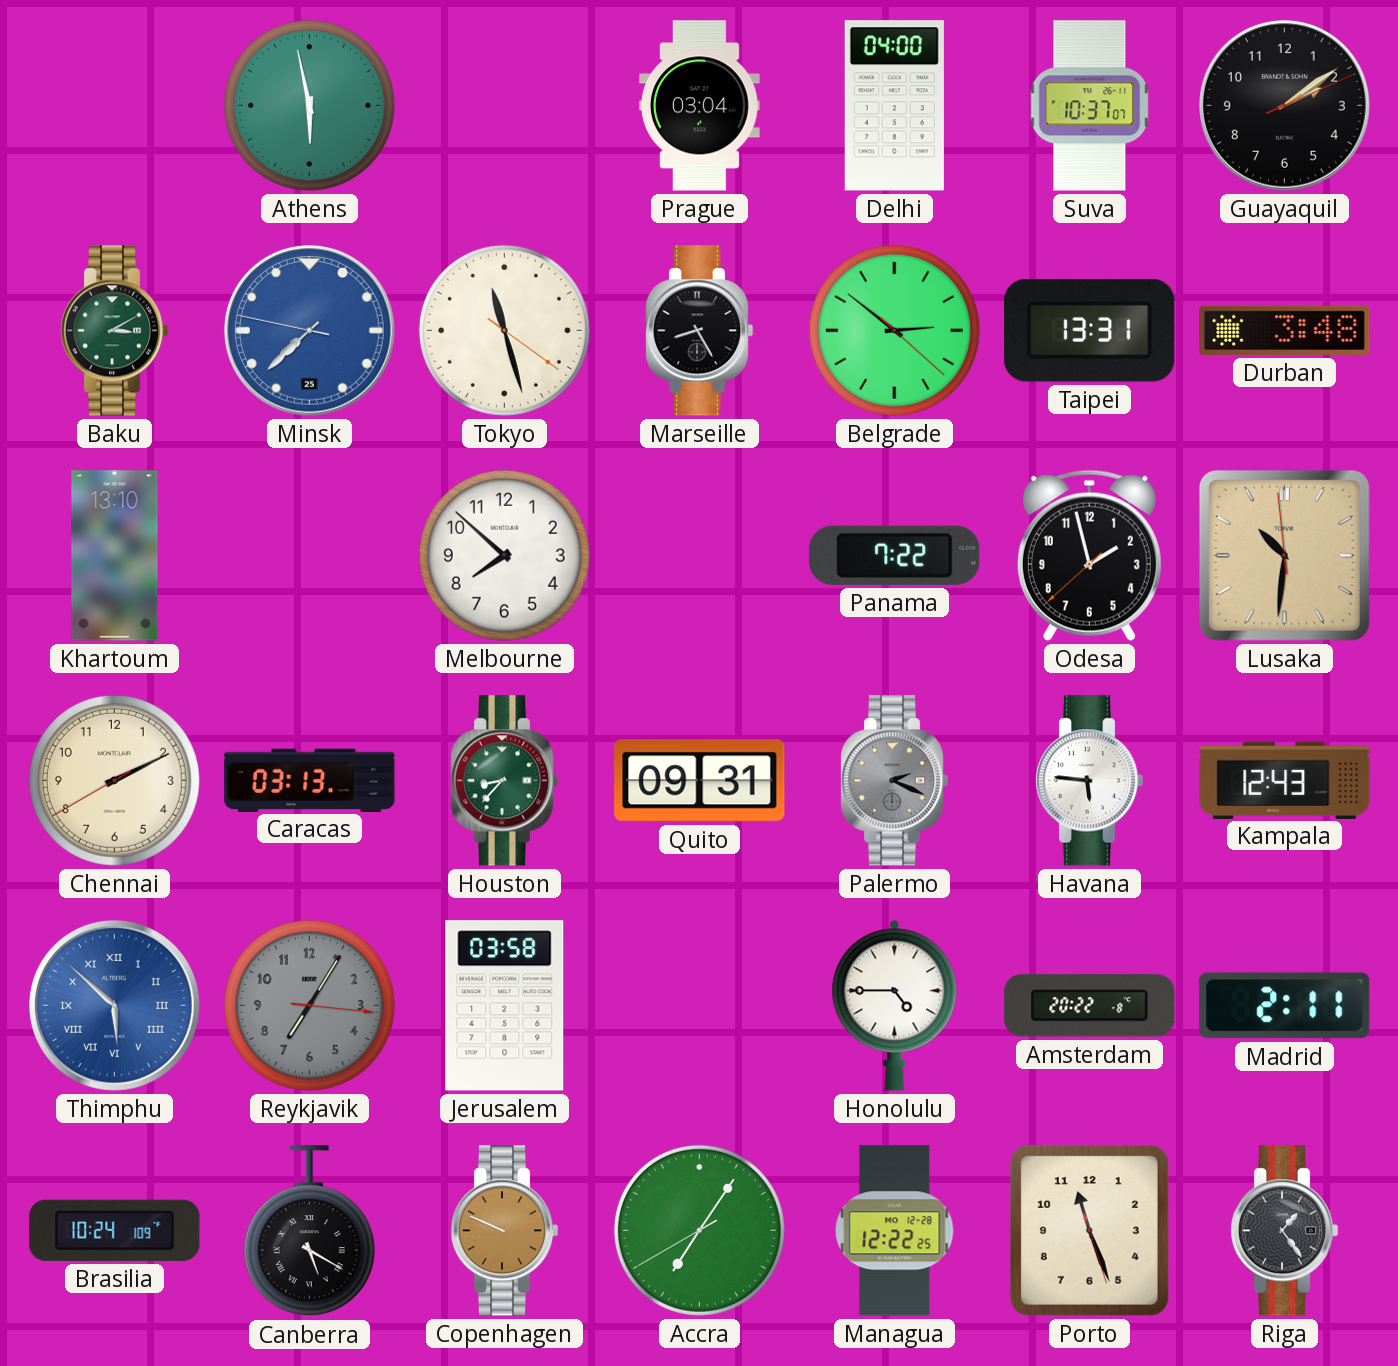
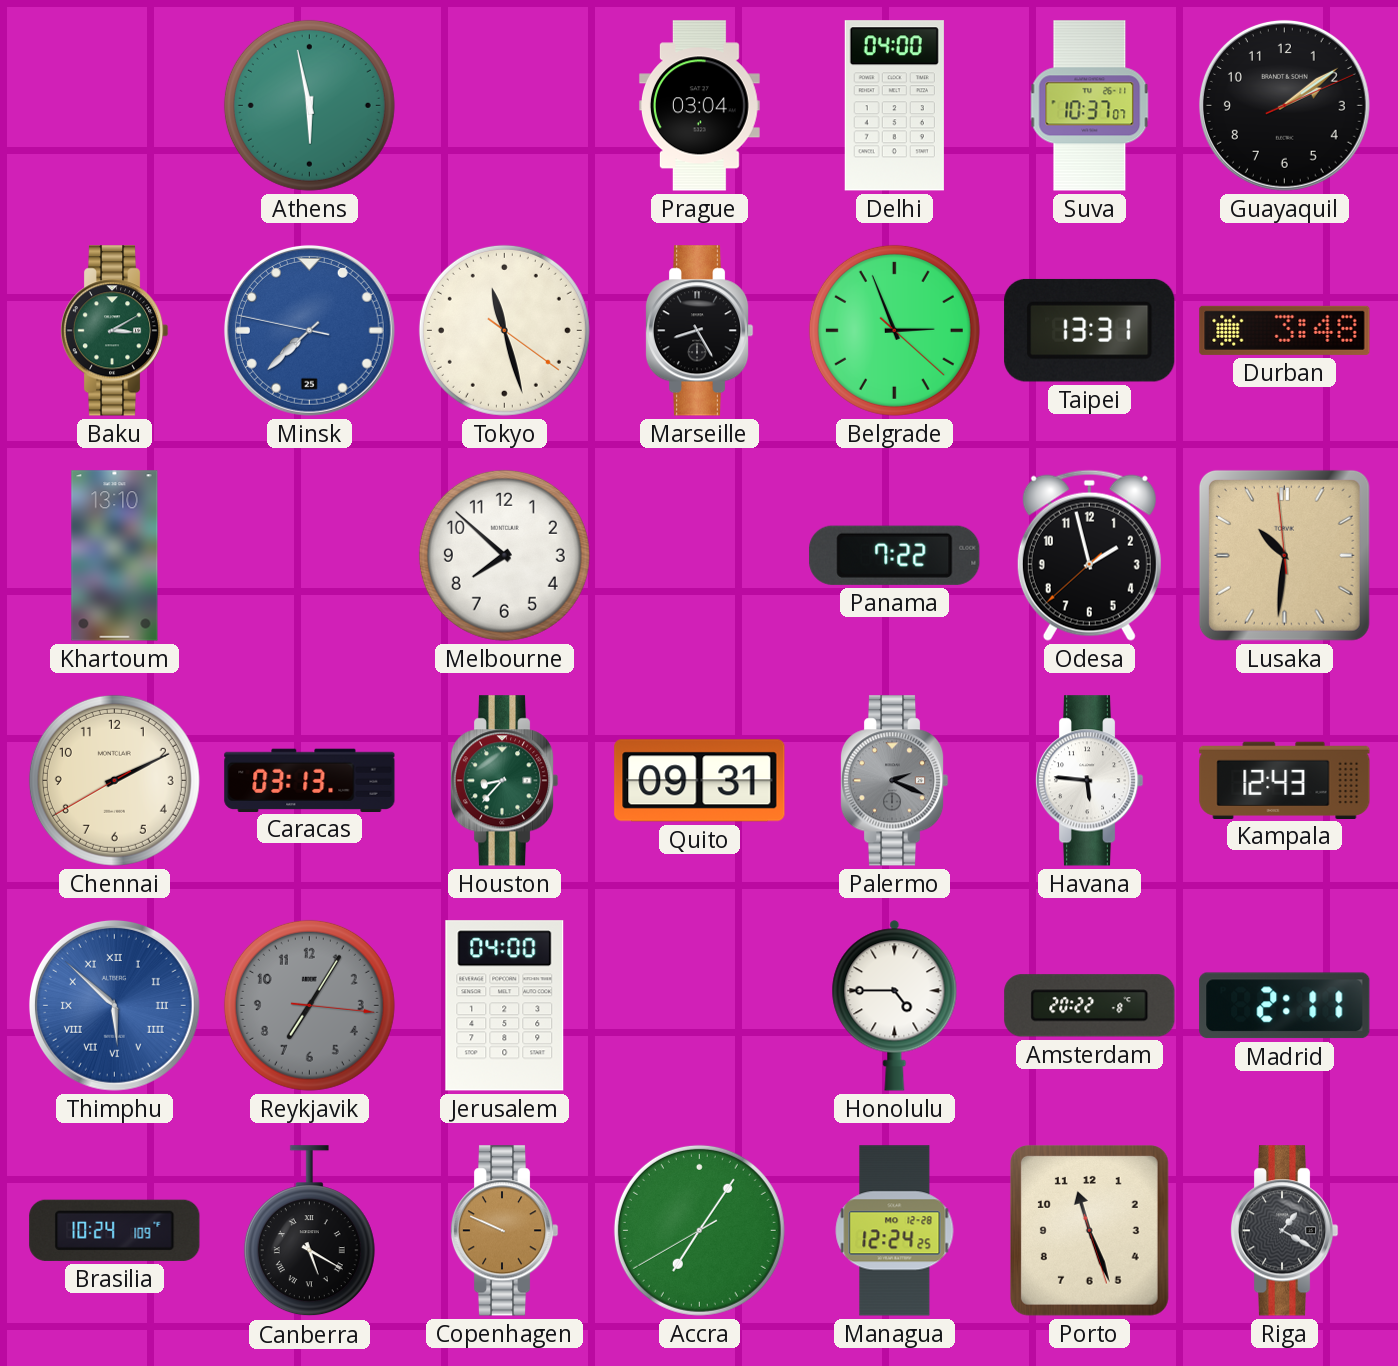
Belgrade: 2:51 -> 2:56
Jerusalem: 03:58 -> 04:00
Managua: 12:22 -> 12:24
Riga: 1:24 -> 1:20
